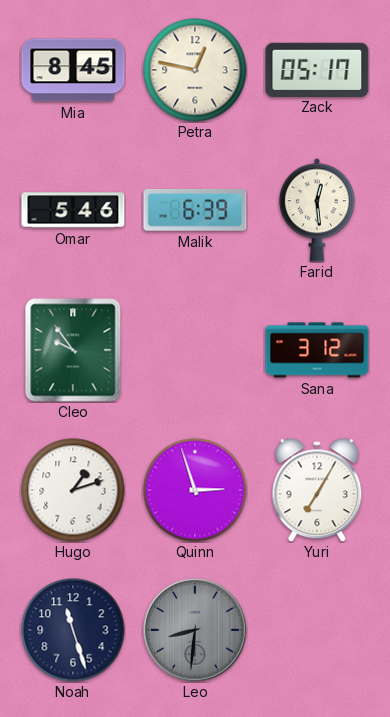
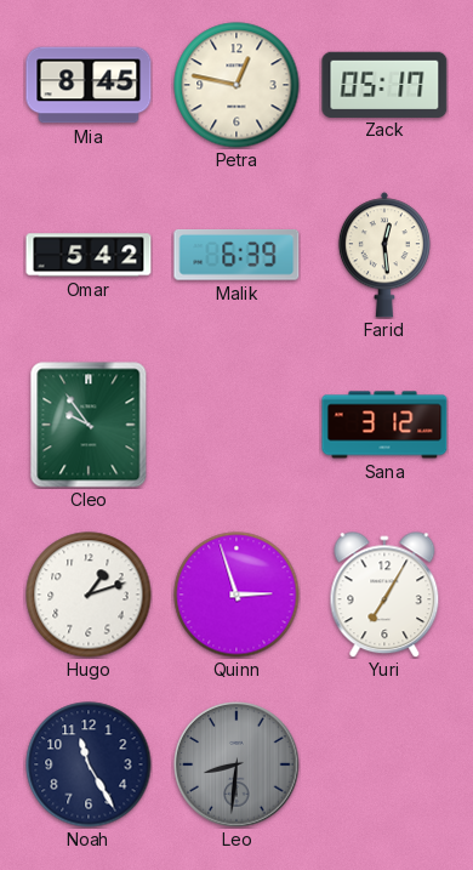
Omar: 5:46 -> 5:42
Noah: 11:27 -> 11:25
